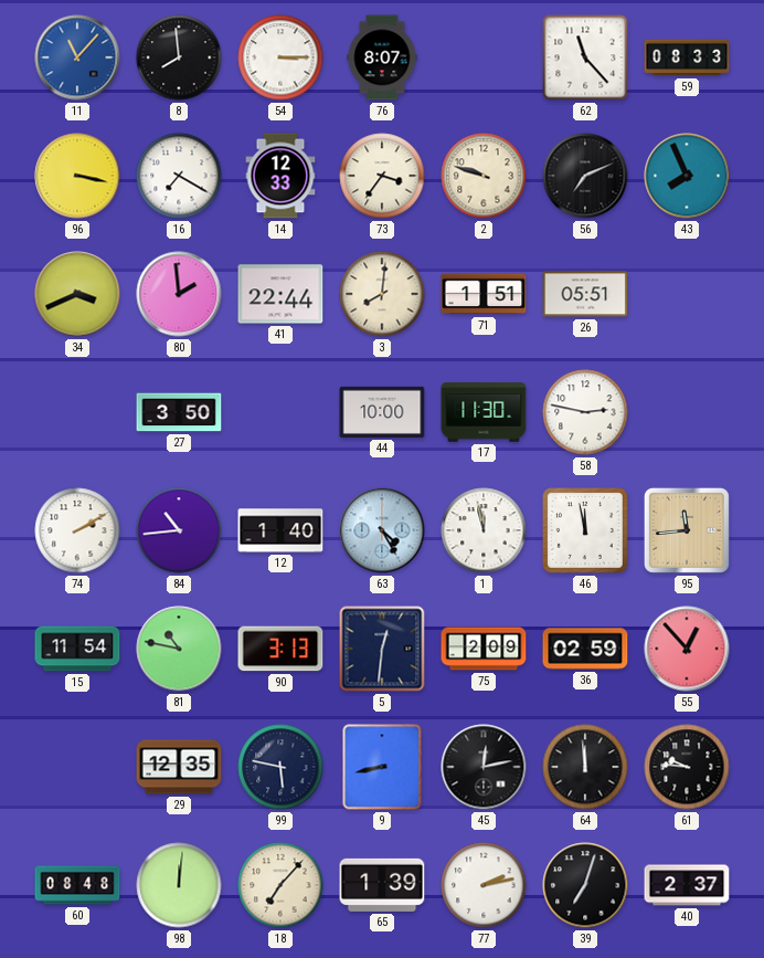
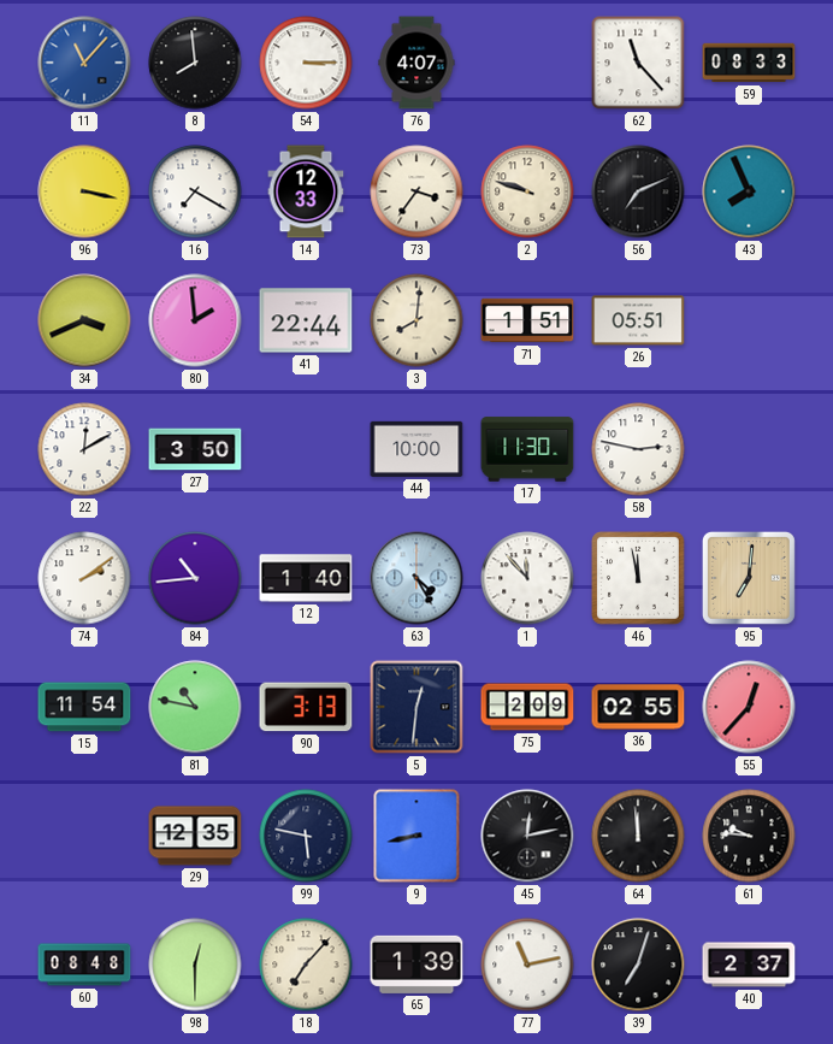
76: 8:07 -> 4:07
22: none -> 12:10
74: 2:10 -> 2:09
1: 11:58 -> 11:53
95: 11:44 -> 7:01
36: 02:59 -> 02:55
55: 12:53 -> 12:37
98: 12:01 -> 12:30
77: 2:13 -> 11:13
